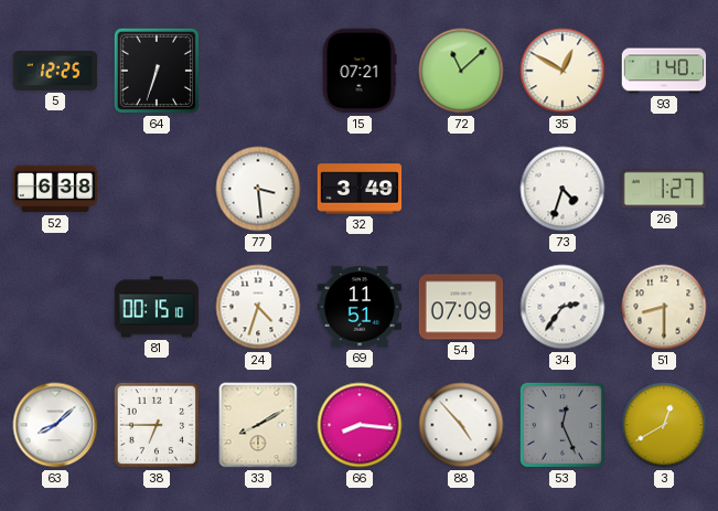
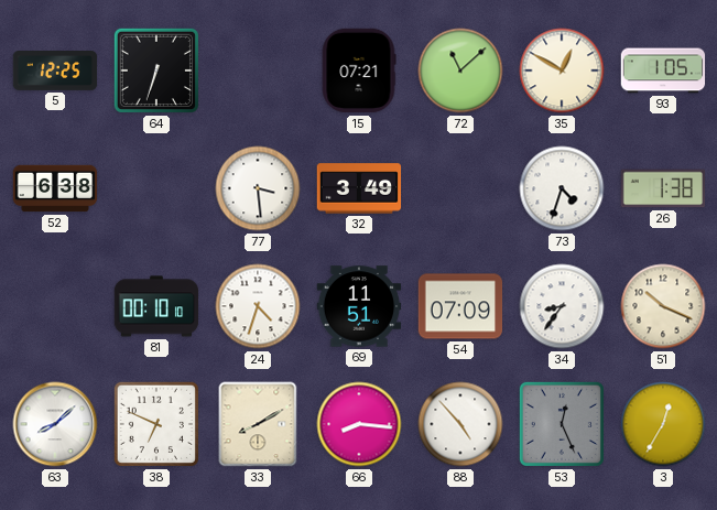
93: 1:40 -> 1:05
26: 1:27 -> 1:38
81: 00:15 -> 00:10
34: 2:36 -> 8:36
51: 8:30 -> 10:19
38: 6:45 -> 6:49
3: 12:40 -> 12:35
